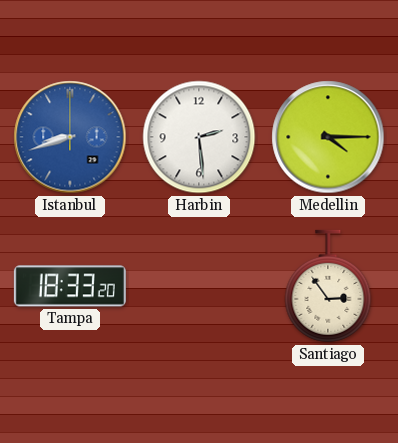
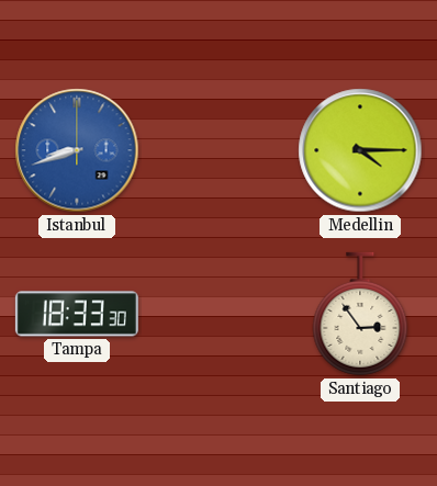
Harbin: 2:29 -> none
Tampa: 18:33:20 -> 18:33:30
